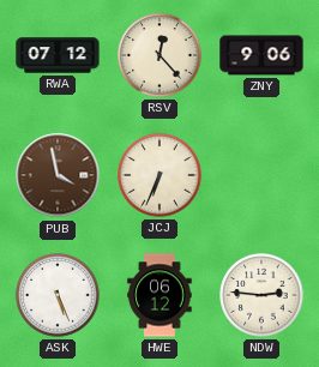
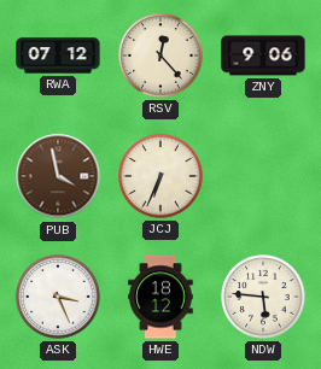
ASK: 5:26 -> 3:26
HWE: 06:12 -> 18:12
NDW: 2:46 -> 5:46
